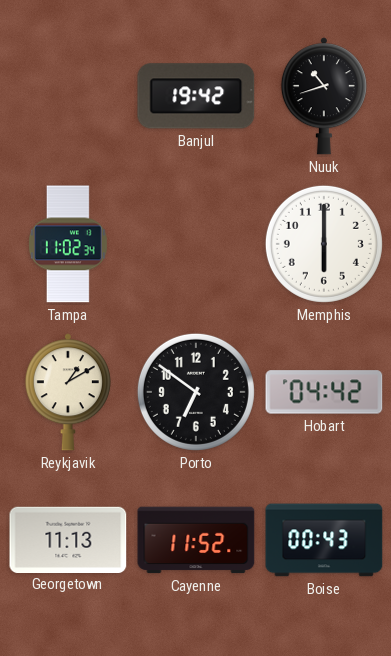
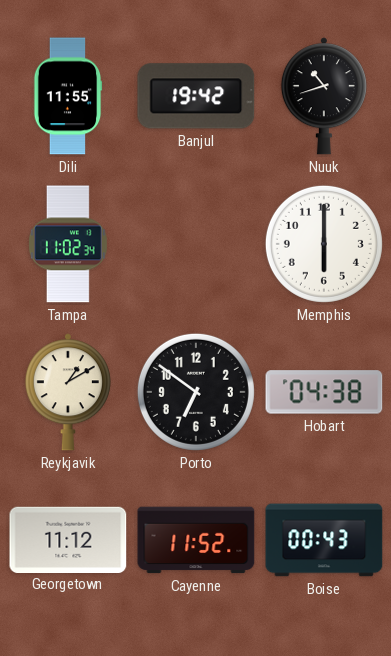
Dili: none -> 11:55
Hobart: 04:42 -> 04:38
Georgetown: 11:13 -> 11:12
